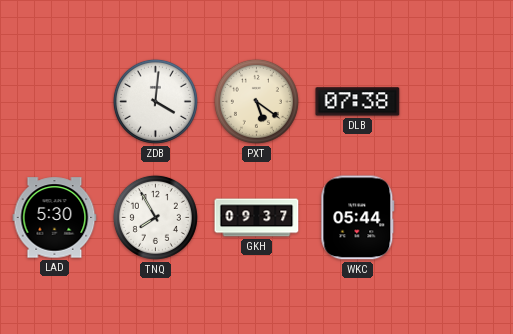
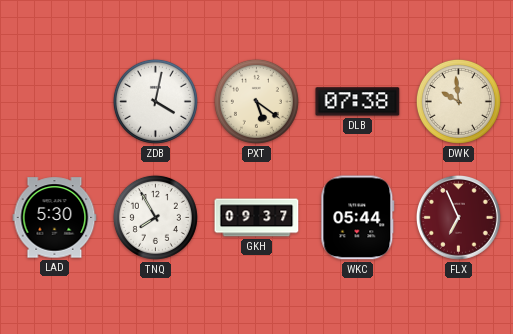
ZDB: 4:01 -> 4:02
DWK: none -> 9:59
FLX: none -> 6:56
